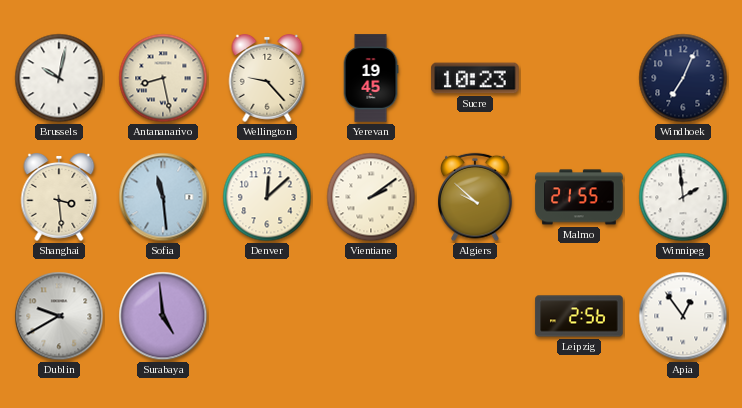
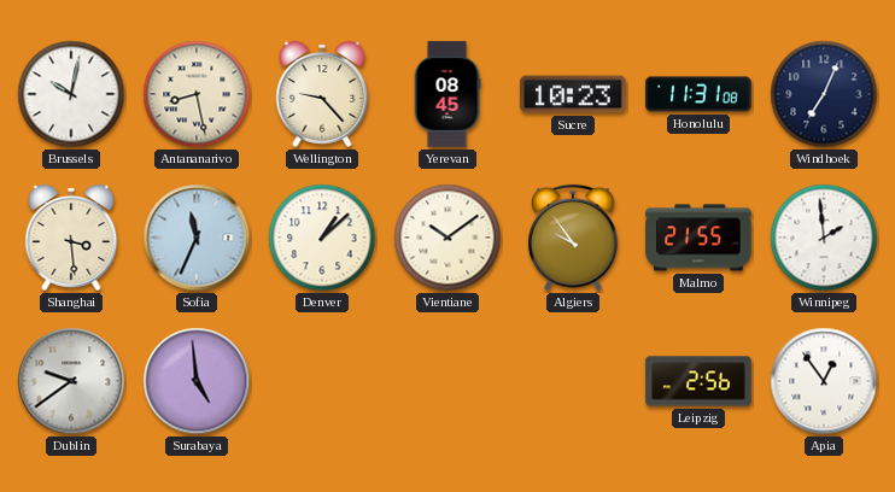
Yerevan: 19:45 -> 08:45
Honolulu: none -> 11:31
Sofia: 11:29 -> 11:34
Denver: 12:08 -> 1:08
Vientiane: 2:09 -> 10:09
Algiers: 9:52 -> 9:54
Dublin: 9:40 -> 9:39
